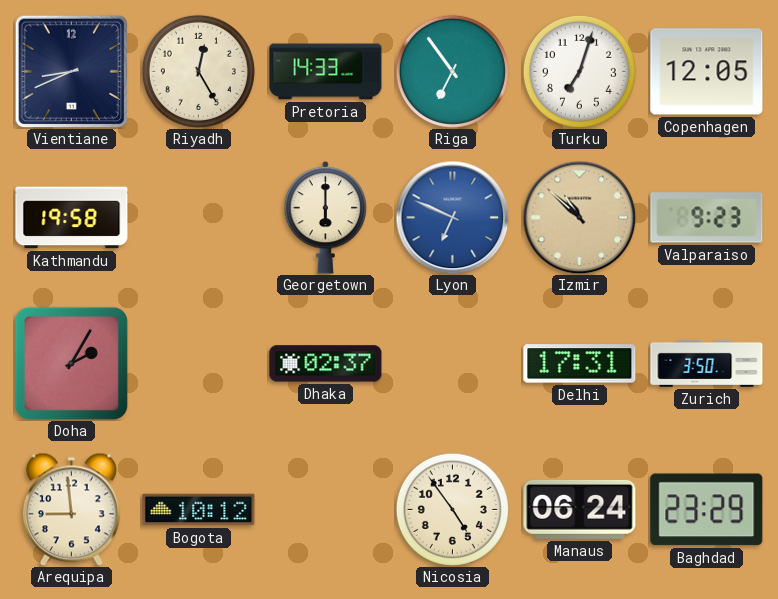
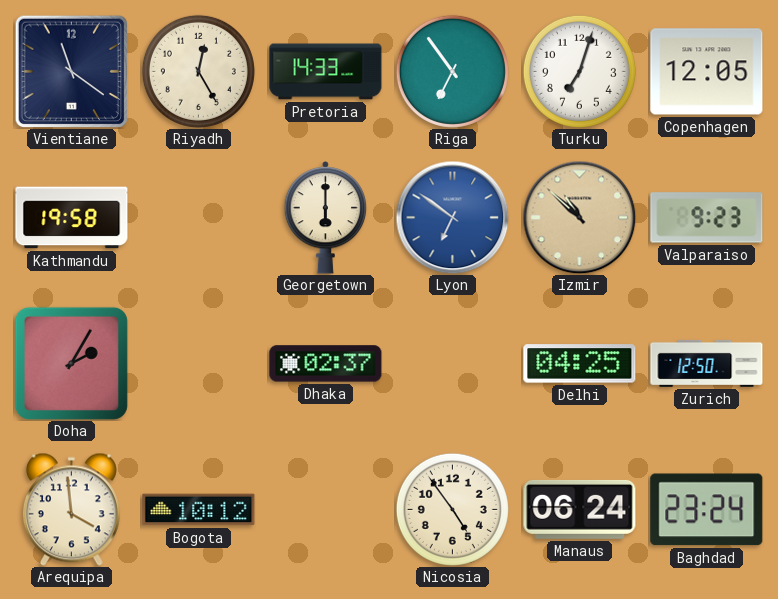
Vientiane: 8:41 -> 11:21
Lyon: 6:49 -> 6:51
Delhi: 17:31 -> 04:25
Zurich: 3:50 -> 12:50
Arequipa: 8:59 -> 3:59
Baghdad: 23:29 -> 23:24
